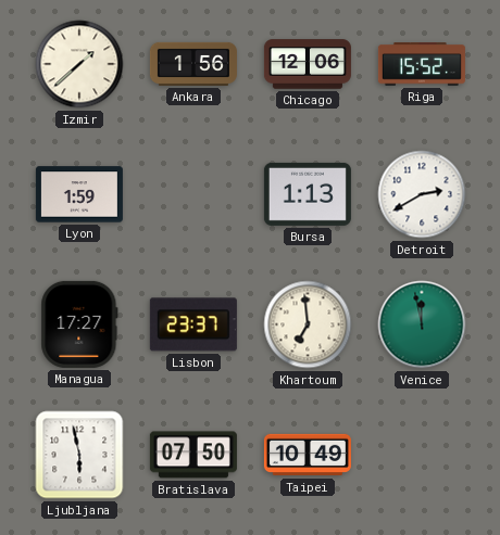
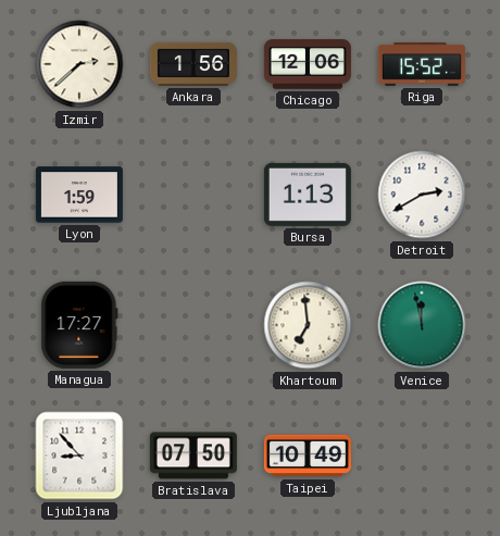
Izmir: 1:38 -> 2:38
Lisbon: 23:37 -> none
Ljubljana: 5:58 -> 8:53
